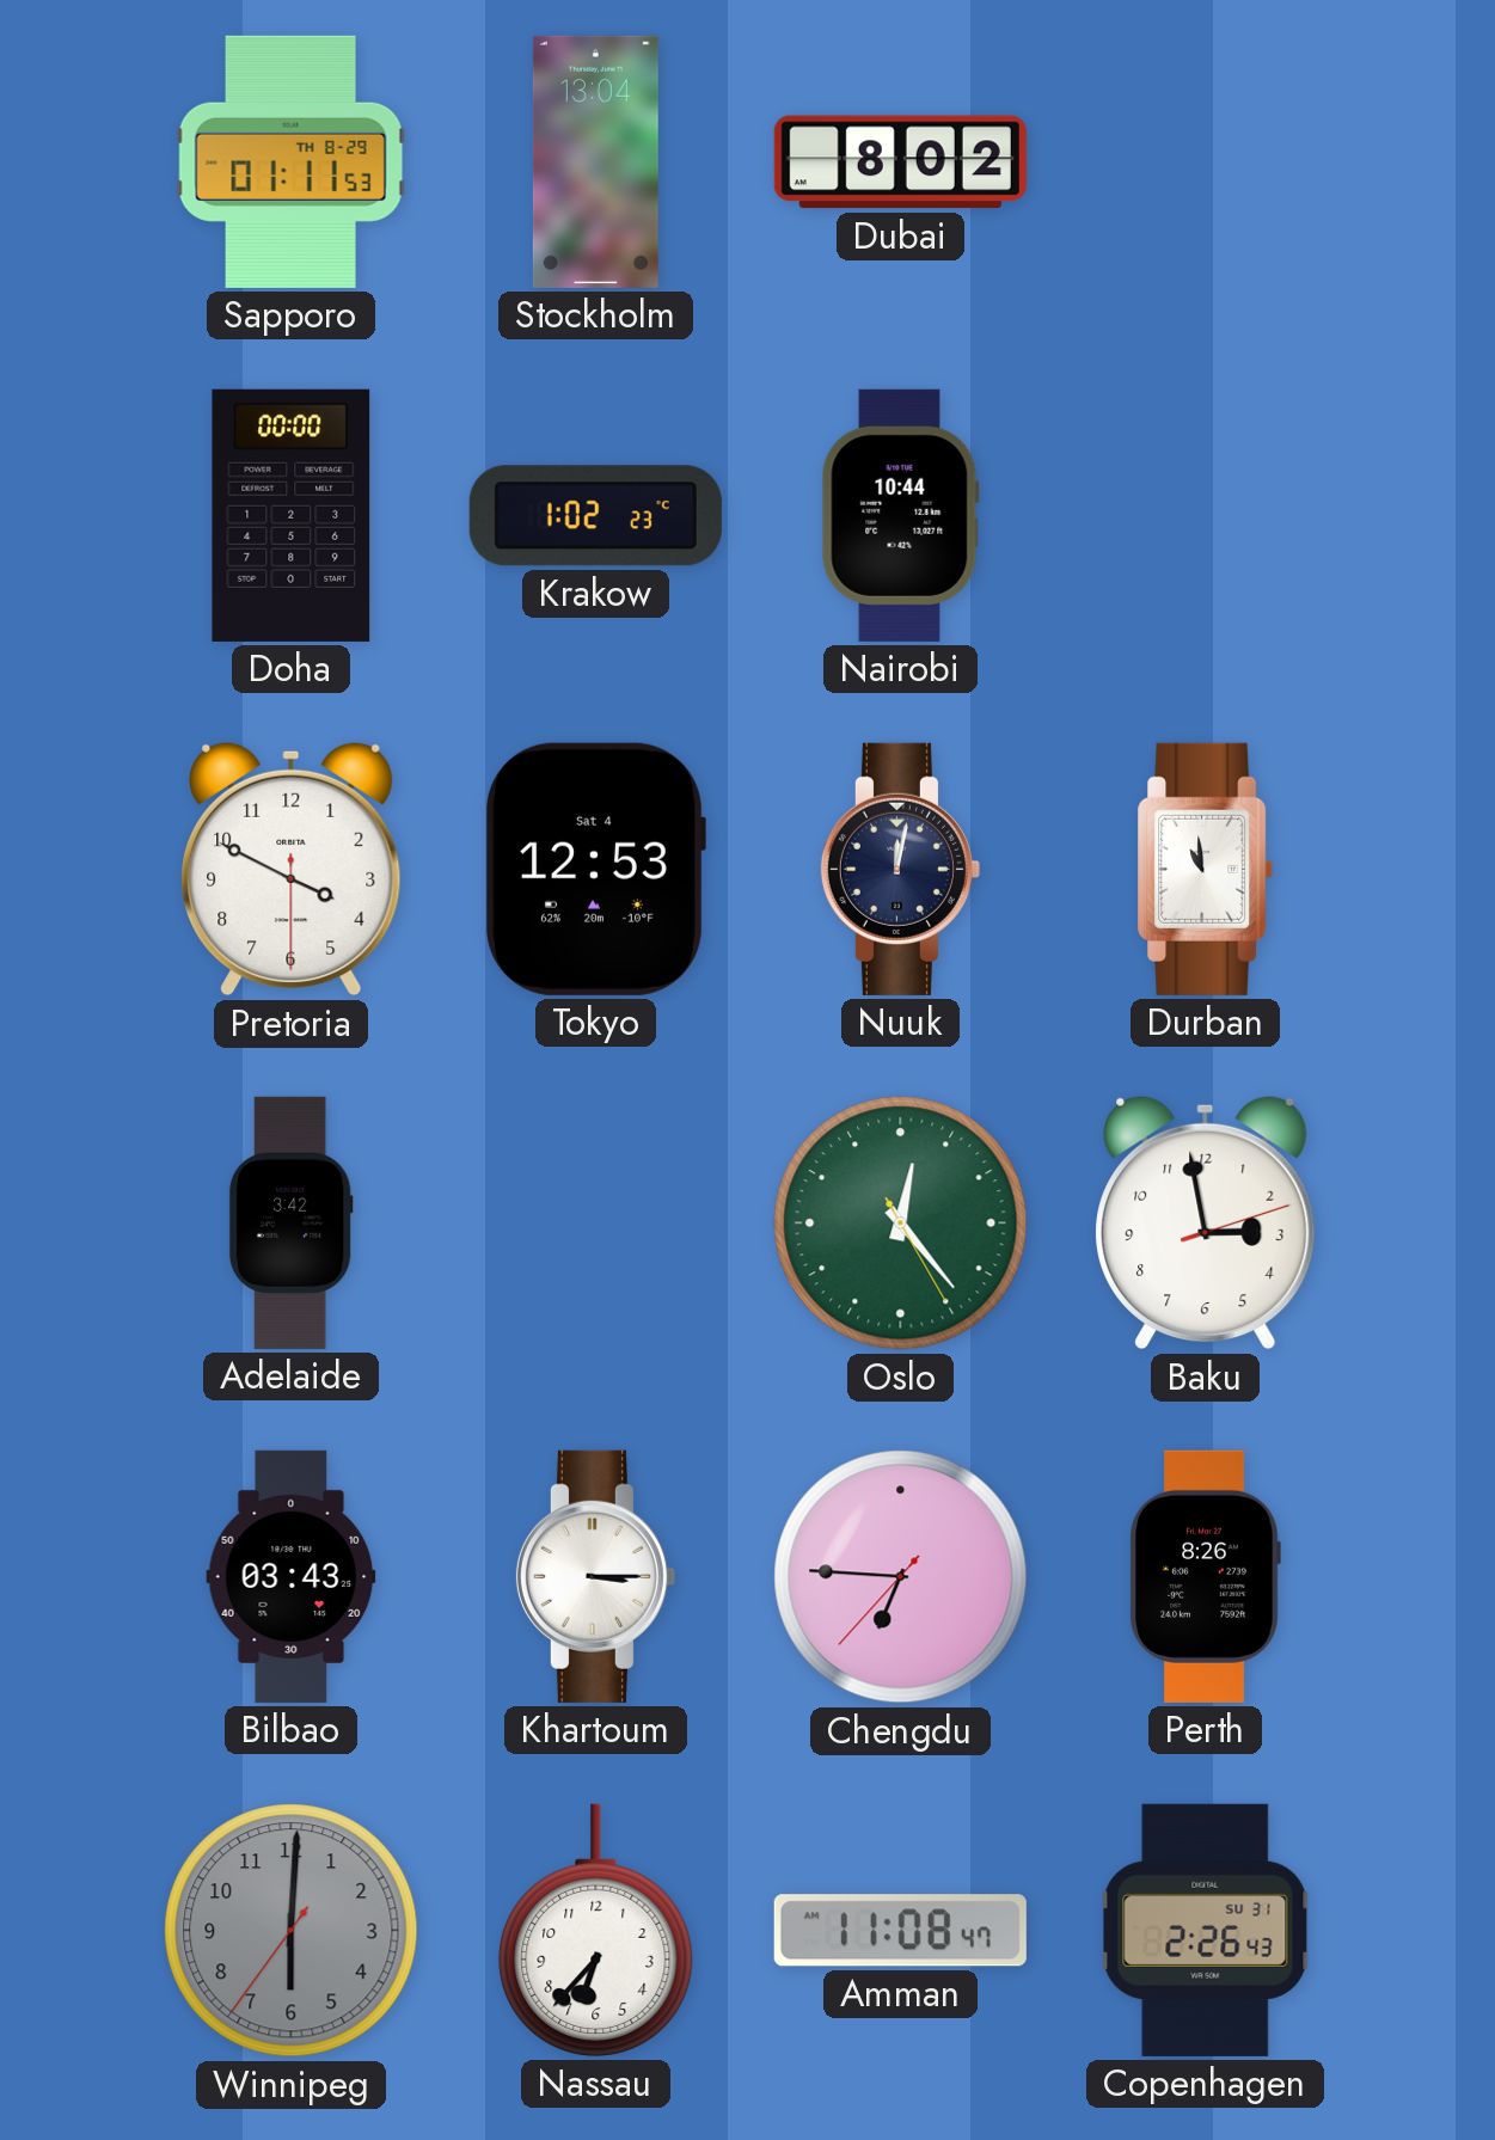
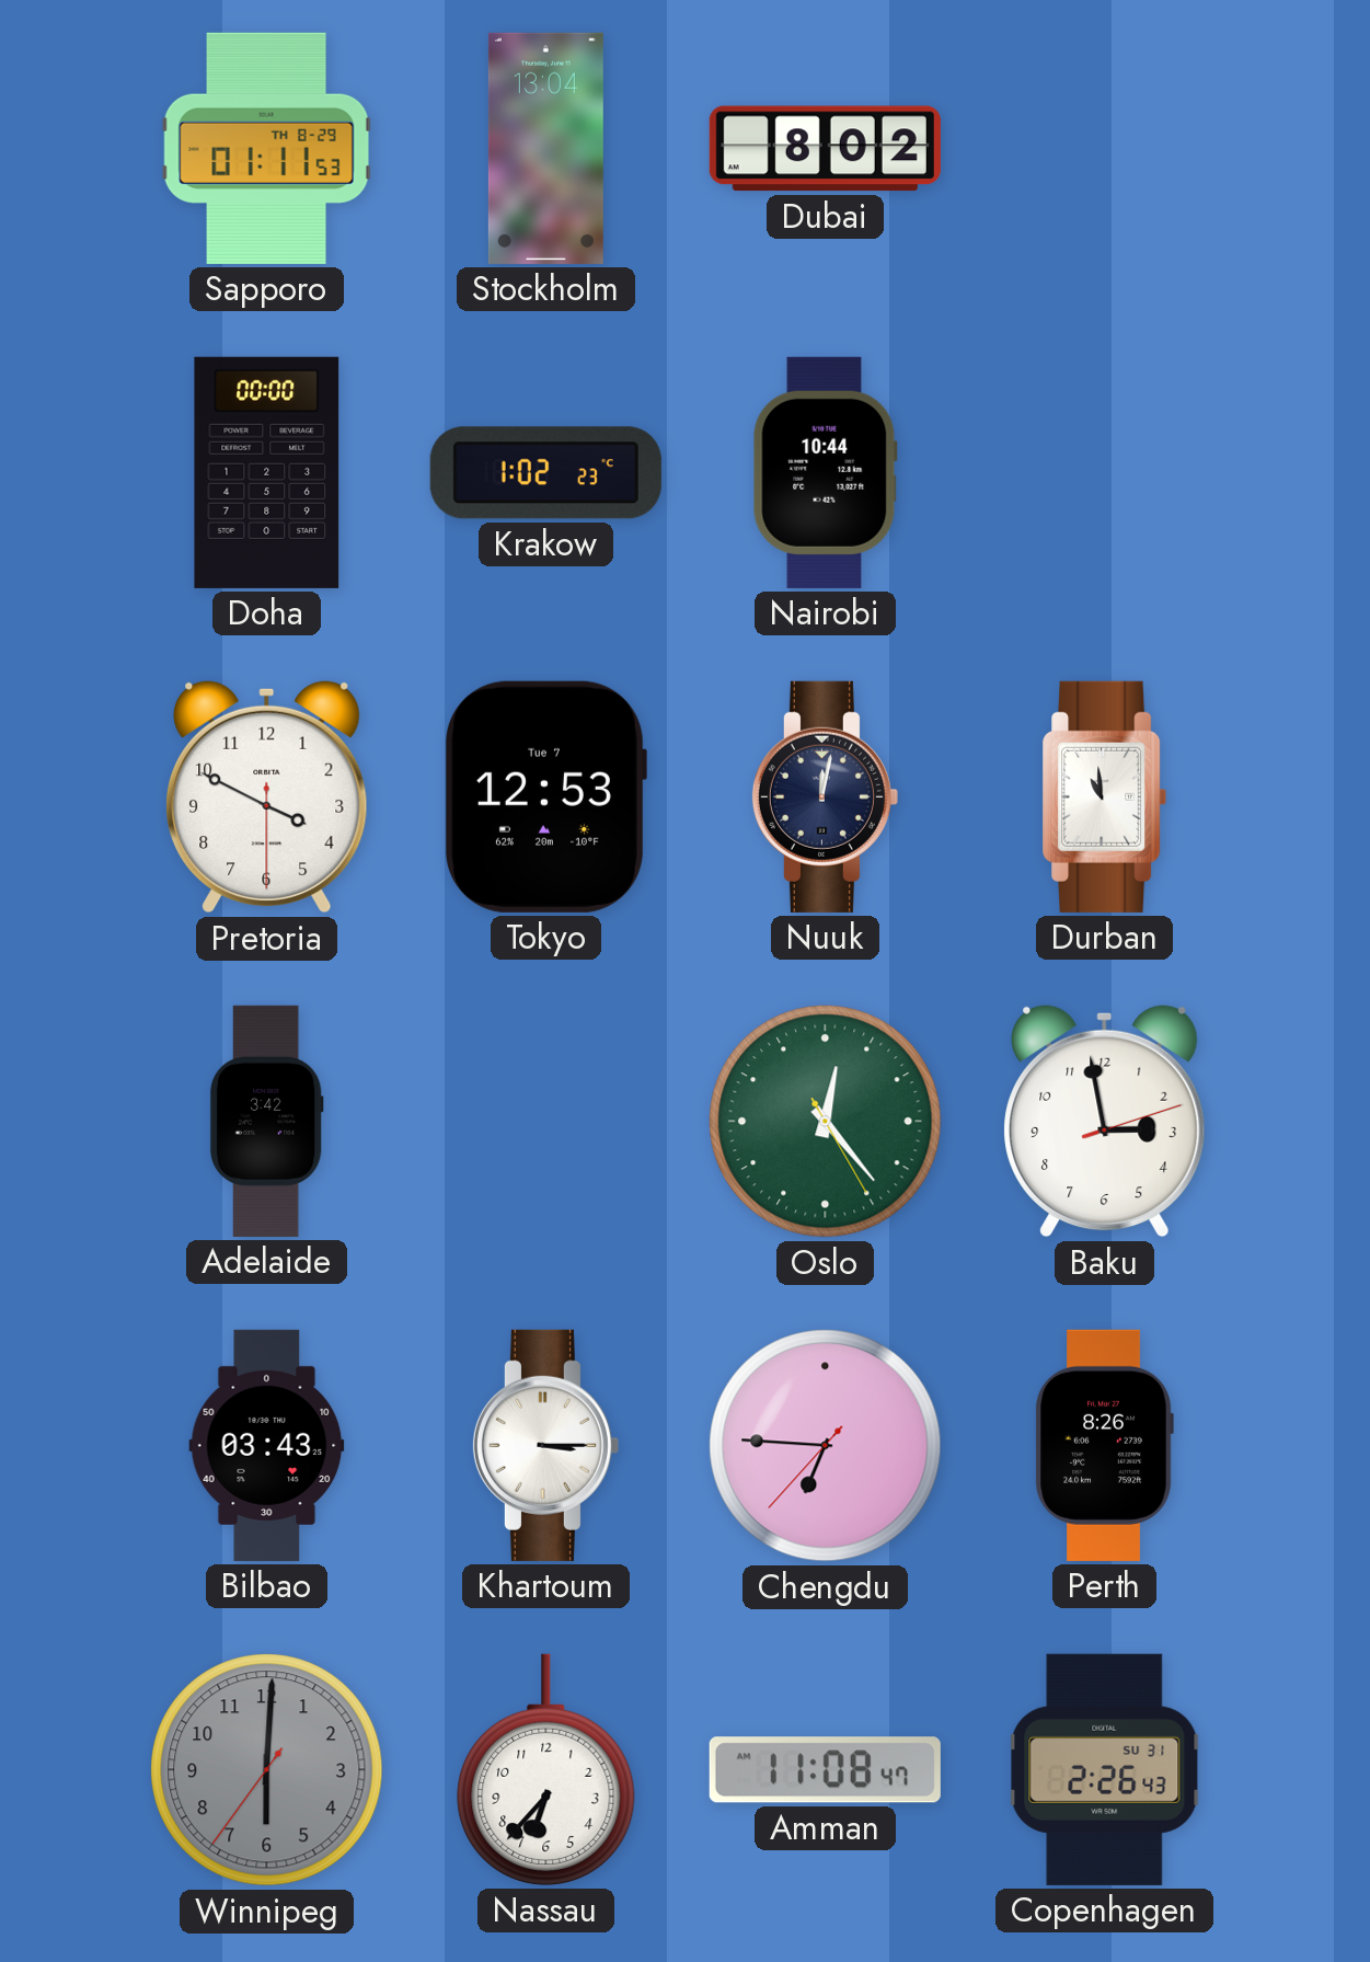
Tokyo date: Sat 4 -> Tue 7
